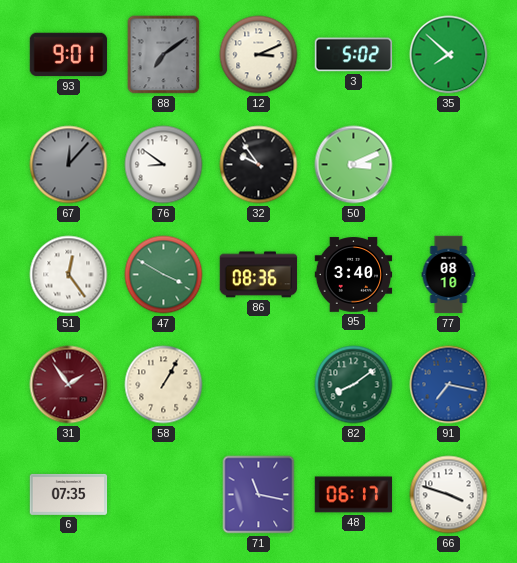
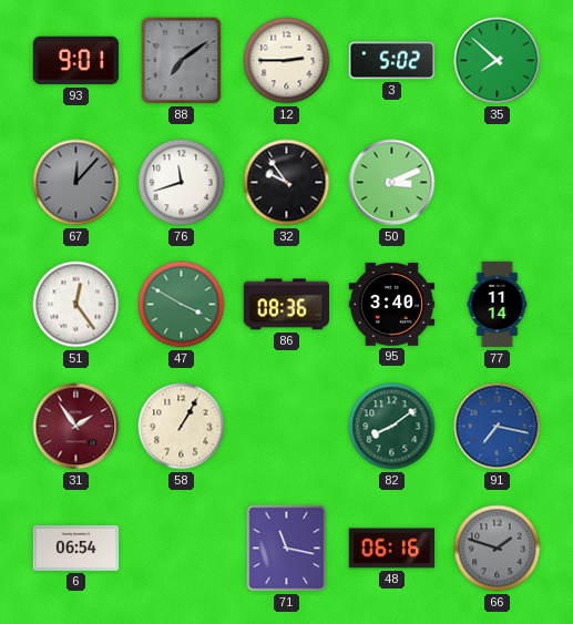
12: 3:11 -> 2:45
76: 8:51 -> 11:42
77: 08:10 -> 11:14
6: 07:35 -> 06:54
48: 06:17 -> 06:16
66: 3:48 -> 1:48
66 dial: white -> grey
